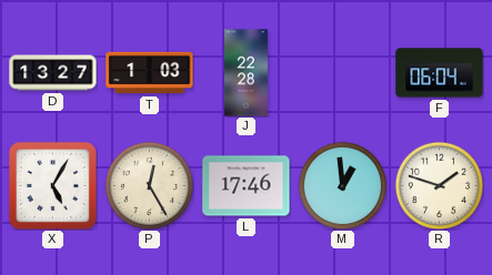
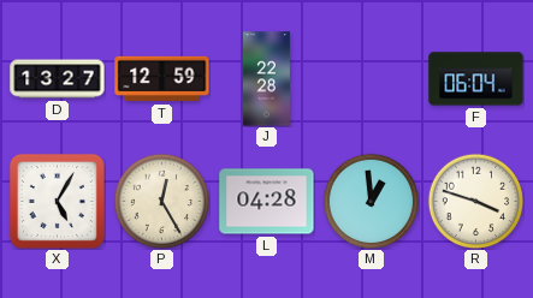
T: 1:03 -> 12:59
L: 17:46 -> 04:28
R: 1:48 -> 3:48
